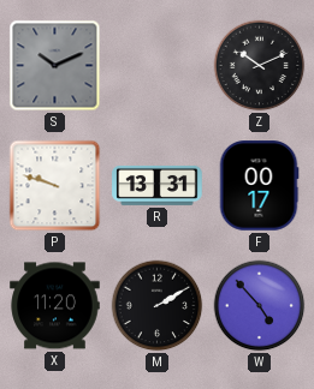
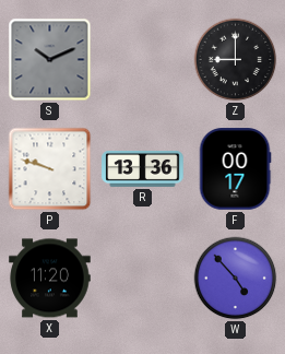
Z: 10:11 -> 9:00
R: 13:31 -> 13:36
M: 2:10 -> none
